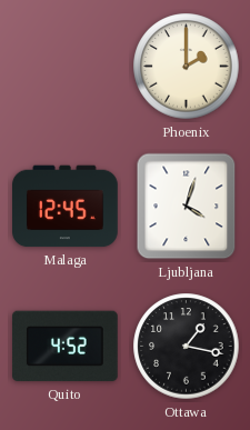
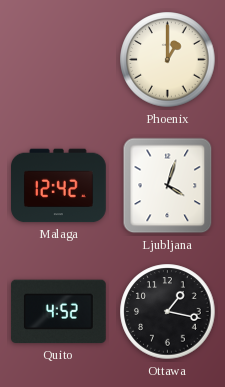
Phoenix: 2:00 -> 1:00
Malaga: 12:45 -> 12:42
